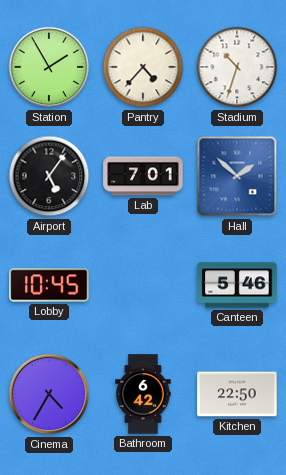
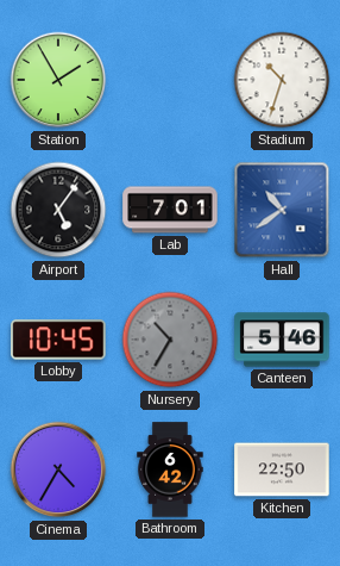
Pantry: 4:37 -> none
Hall: 1:52 -> 10:39
Nursery: none -> 10:35
